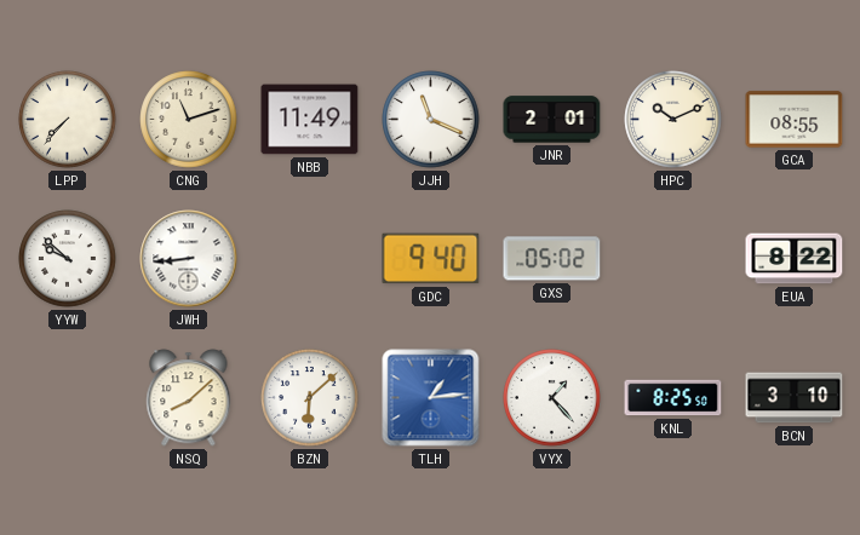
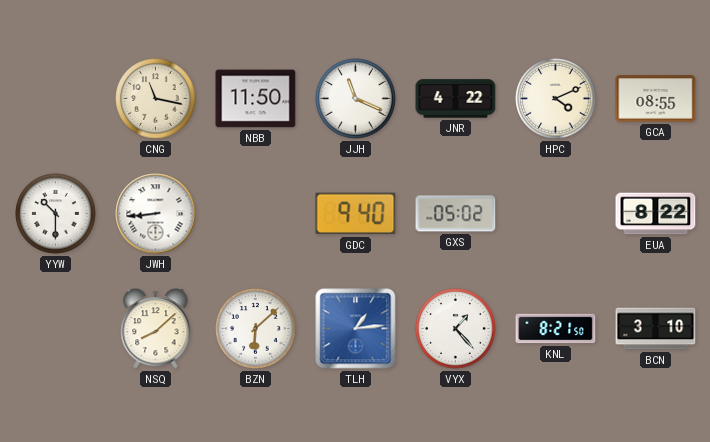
LPP: 7:37 -> none
CNG: 11:12 -> 11:17
NBB: 11:49 -> 11:50
JNR: 2:01 -> 4:22
HPC: 10:11 -> 4:11
YYW: 9:52 -> 10:30
KNL: 8:25 -> 8:21
